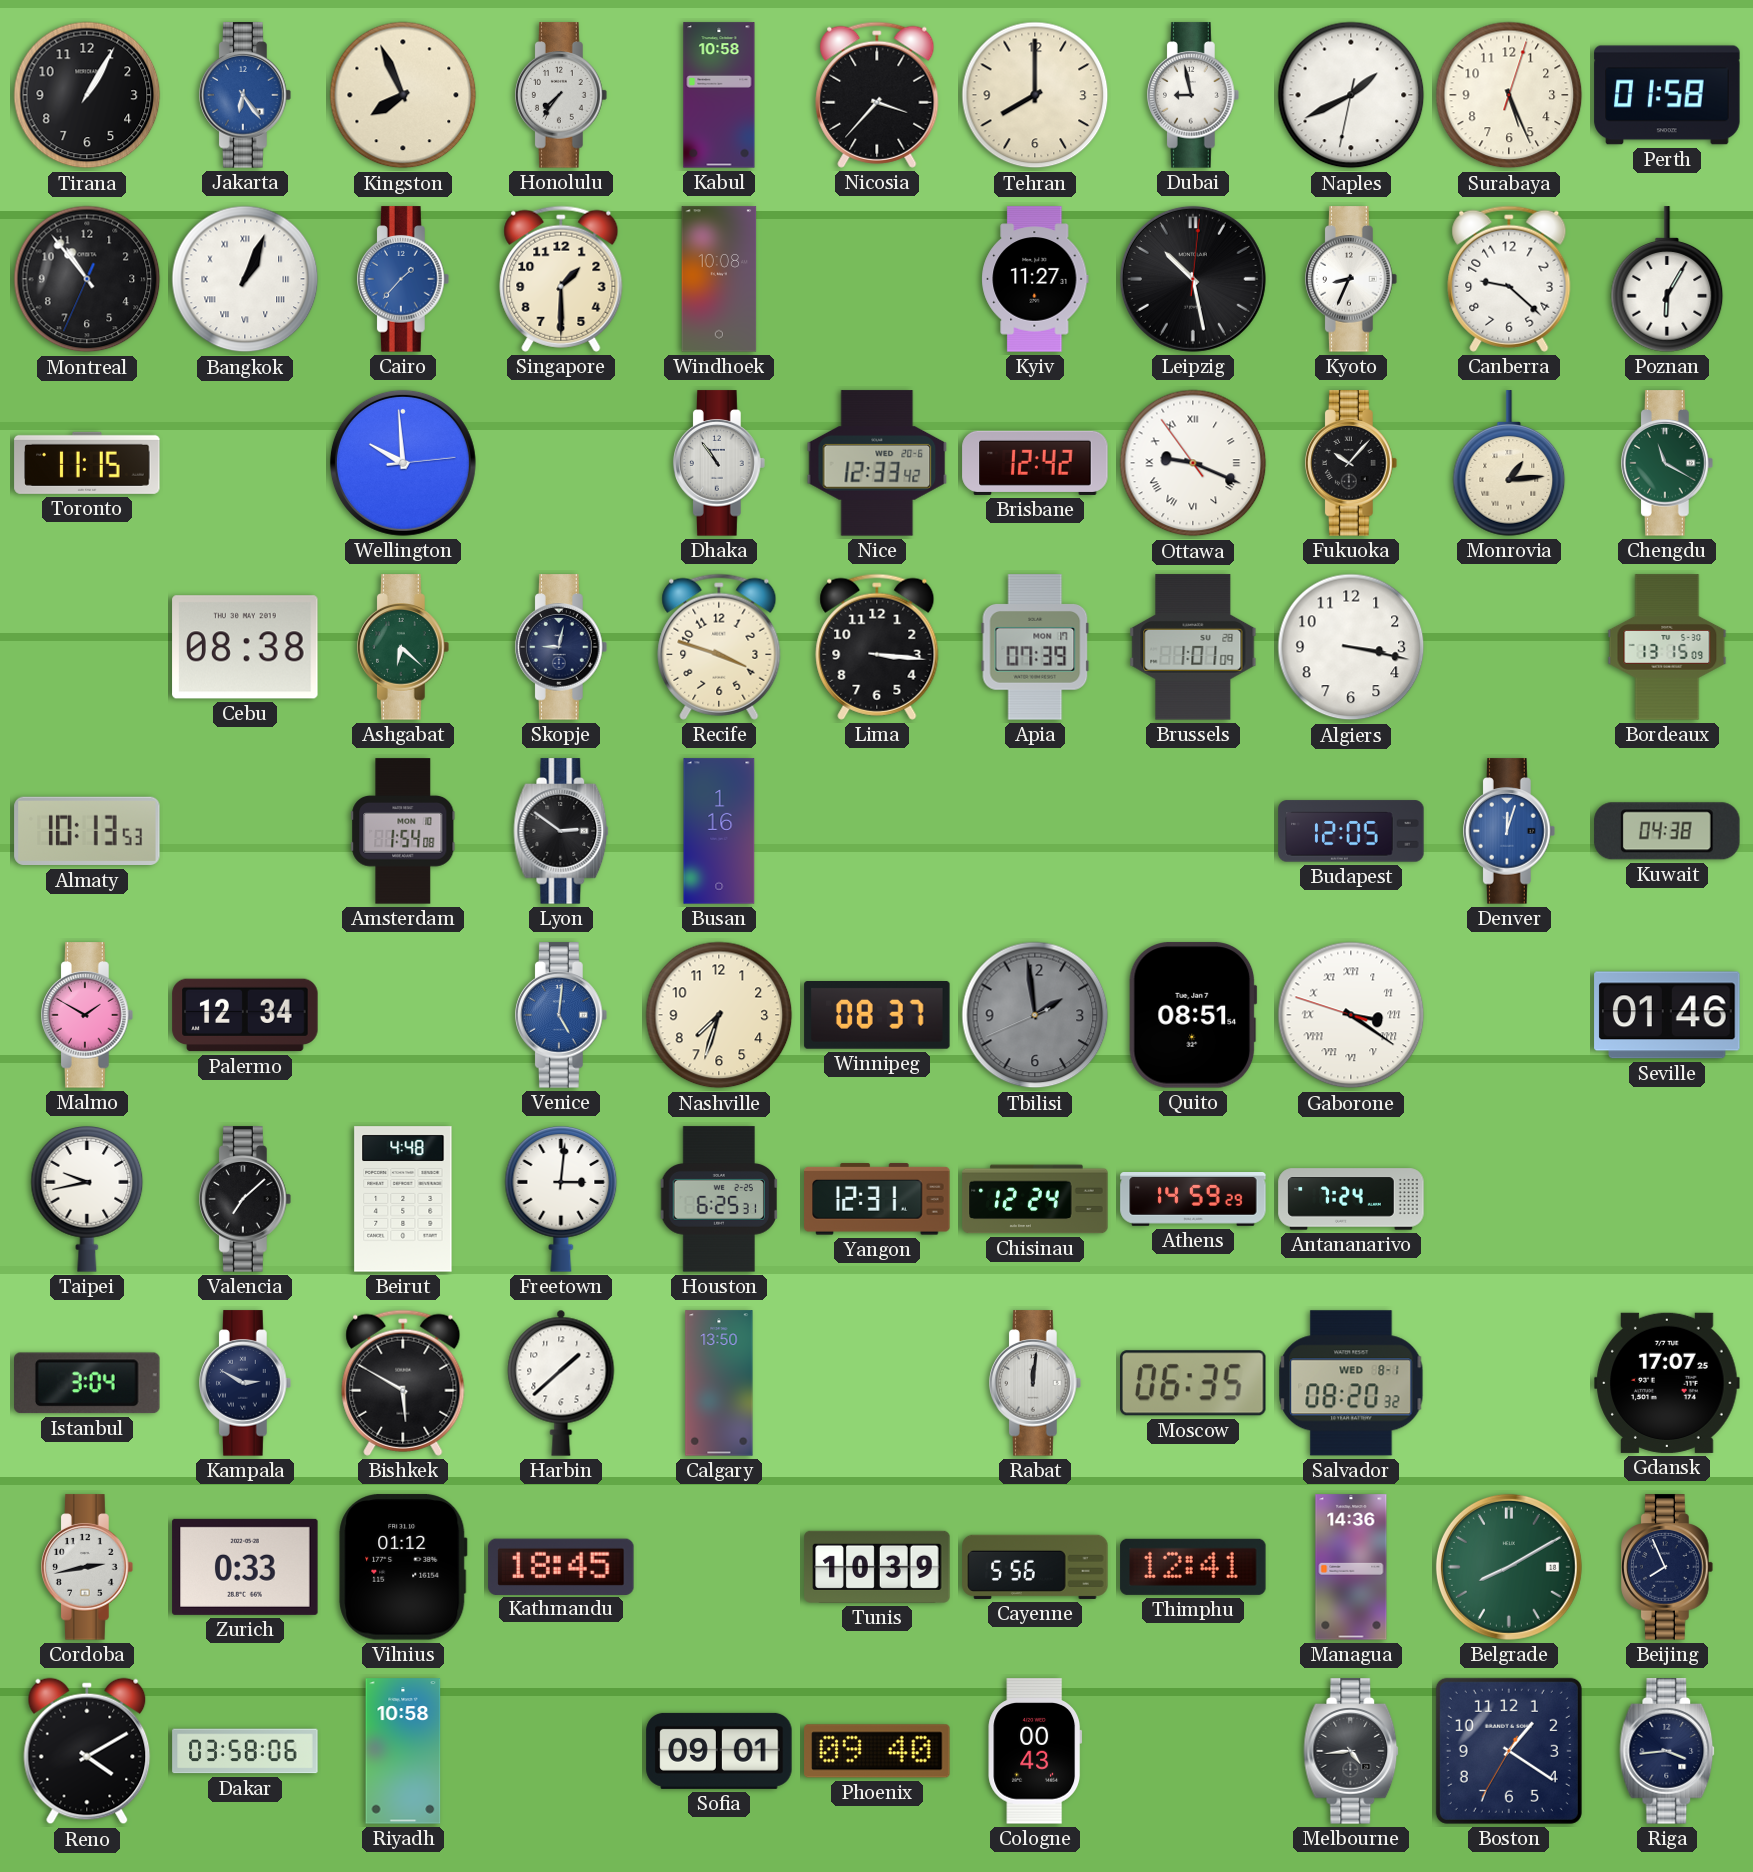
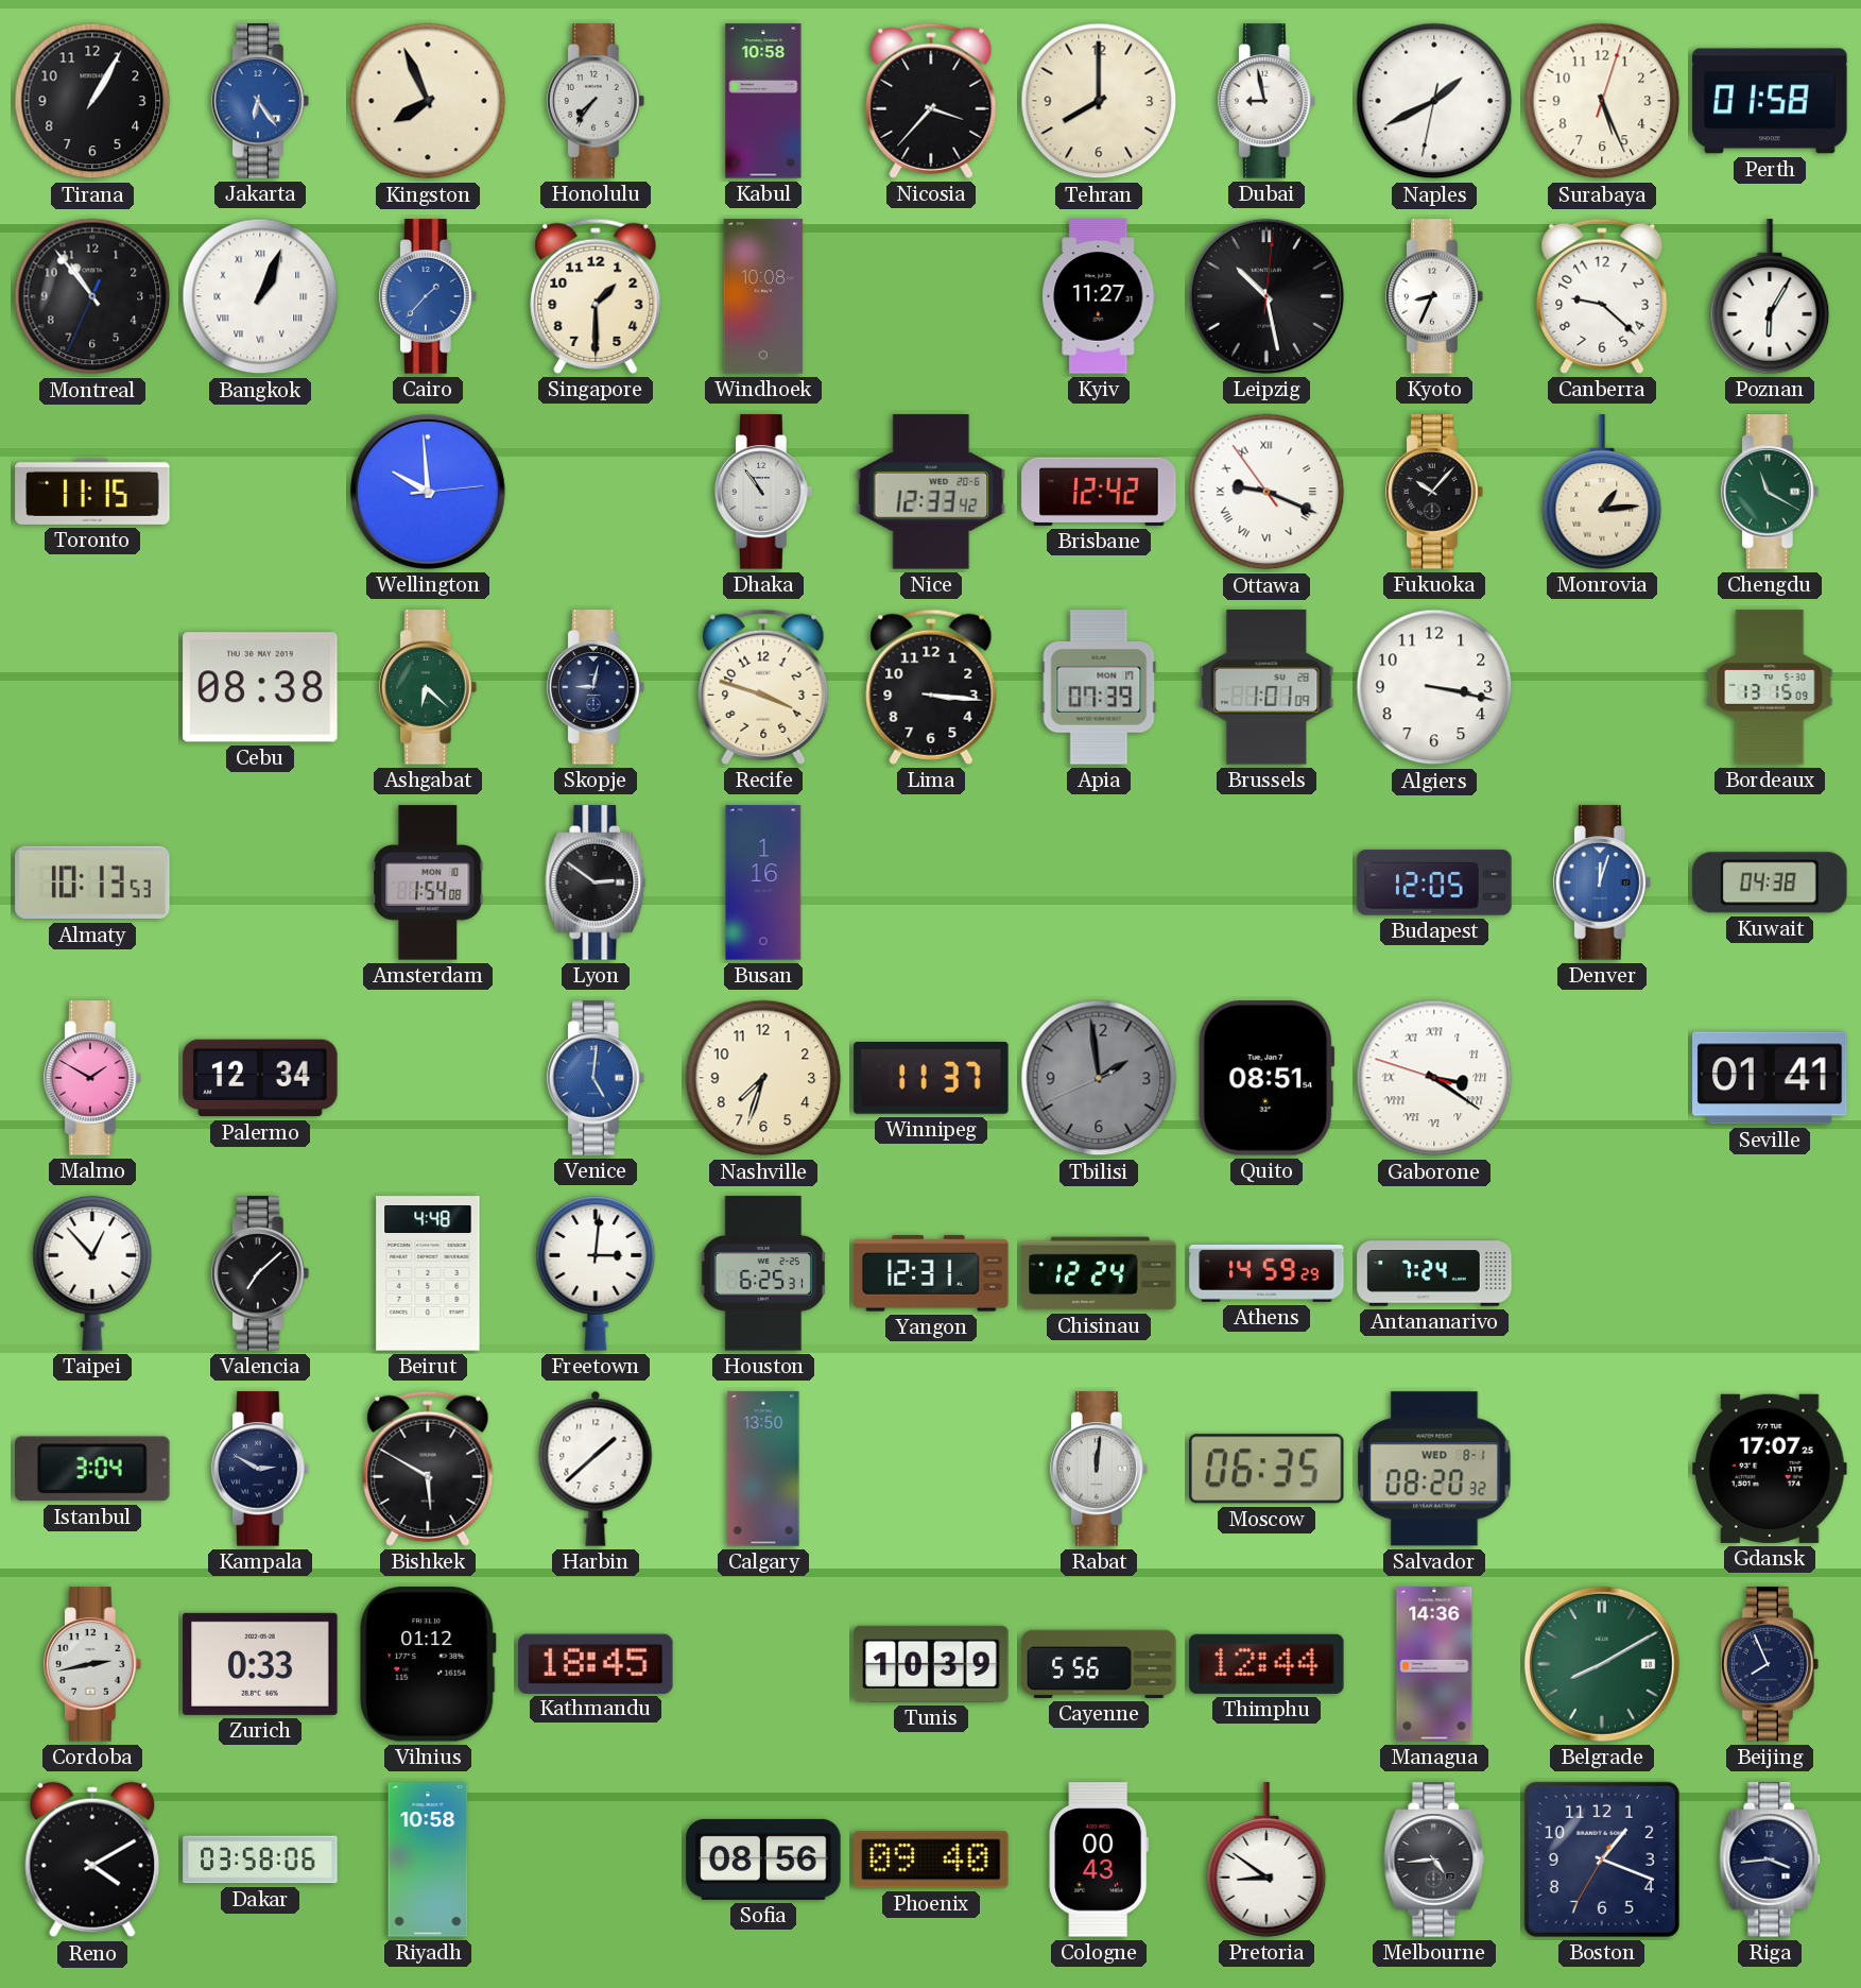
Winnipeg: 08:37 -> 11:37
Seville: 01:46 -> 01:41
Taipei: 9:43 -> 12:53
Thimphu: 12:41 -> 12:44
Sofia: 09:01 -> 08:56
Pretoria: none -> 8:51
Boston: 1:20 -> 1:18
